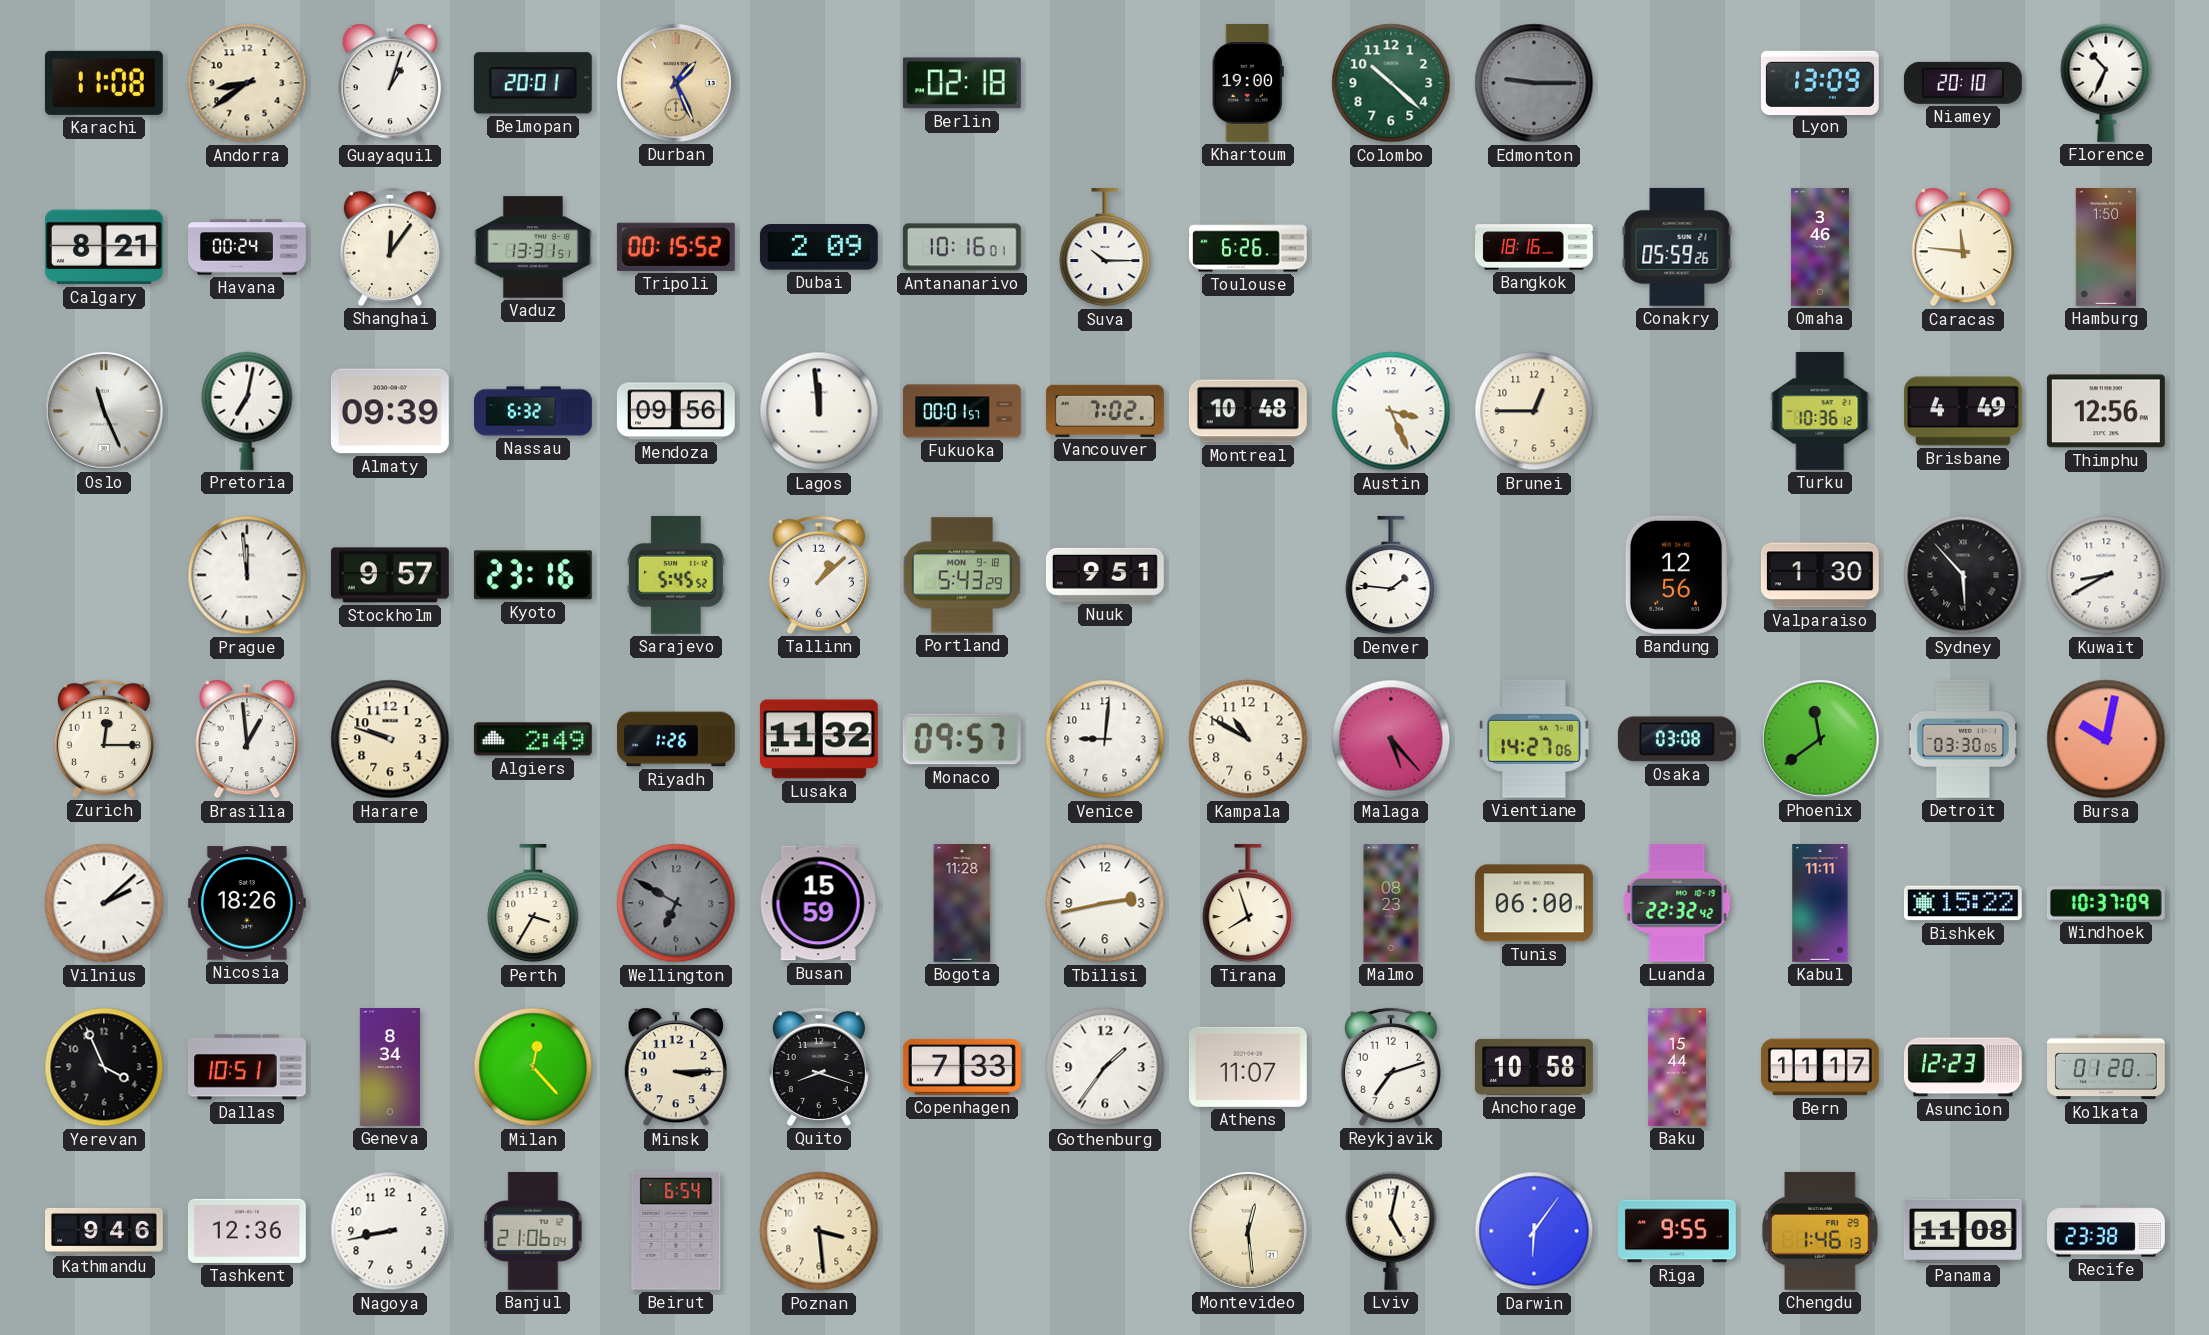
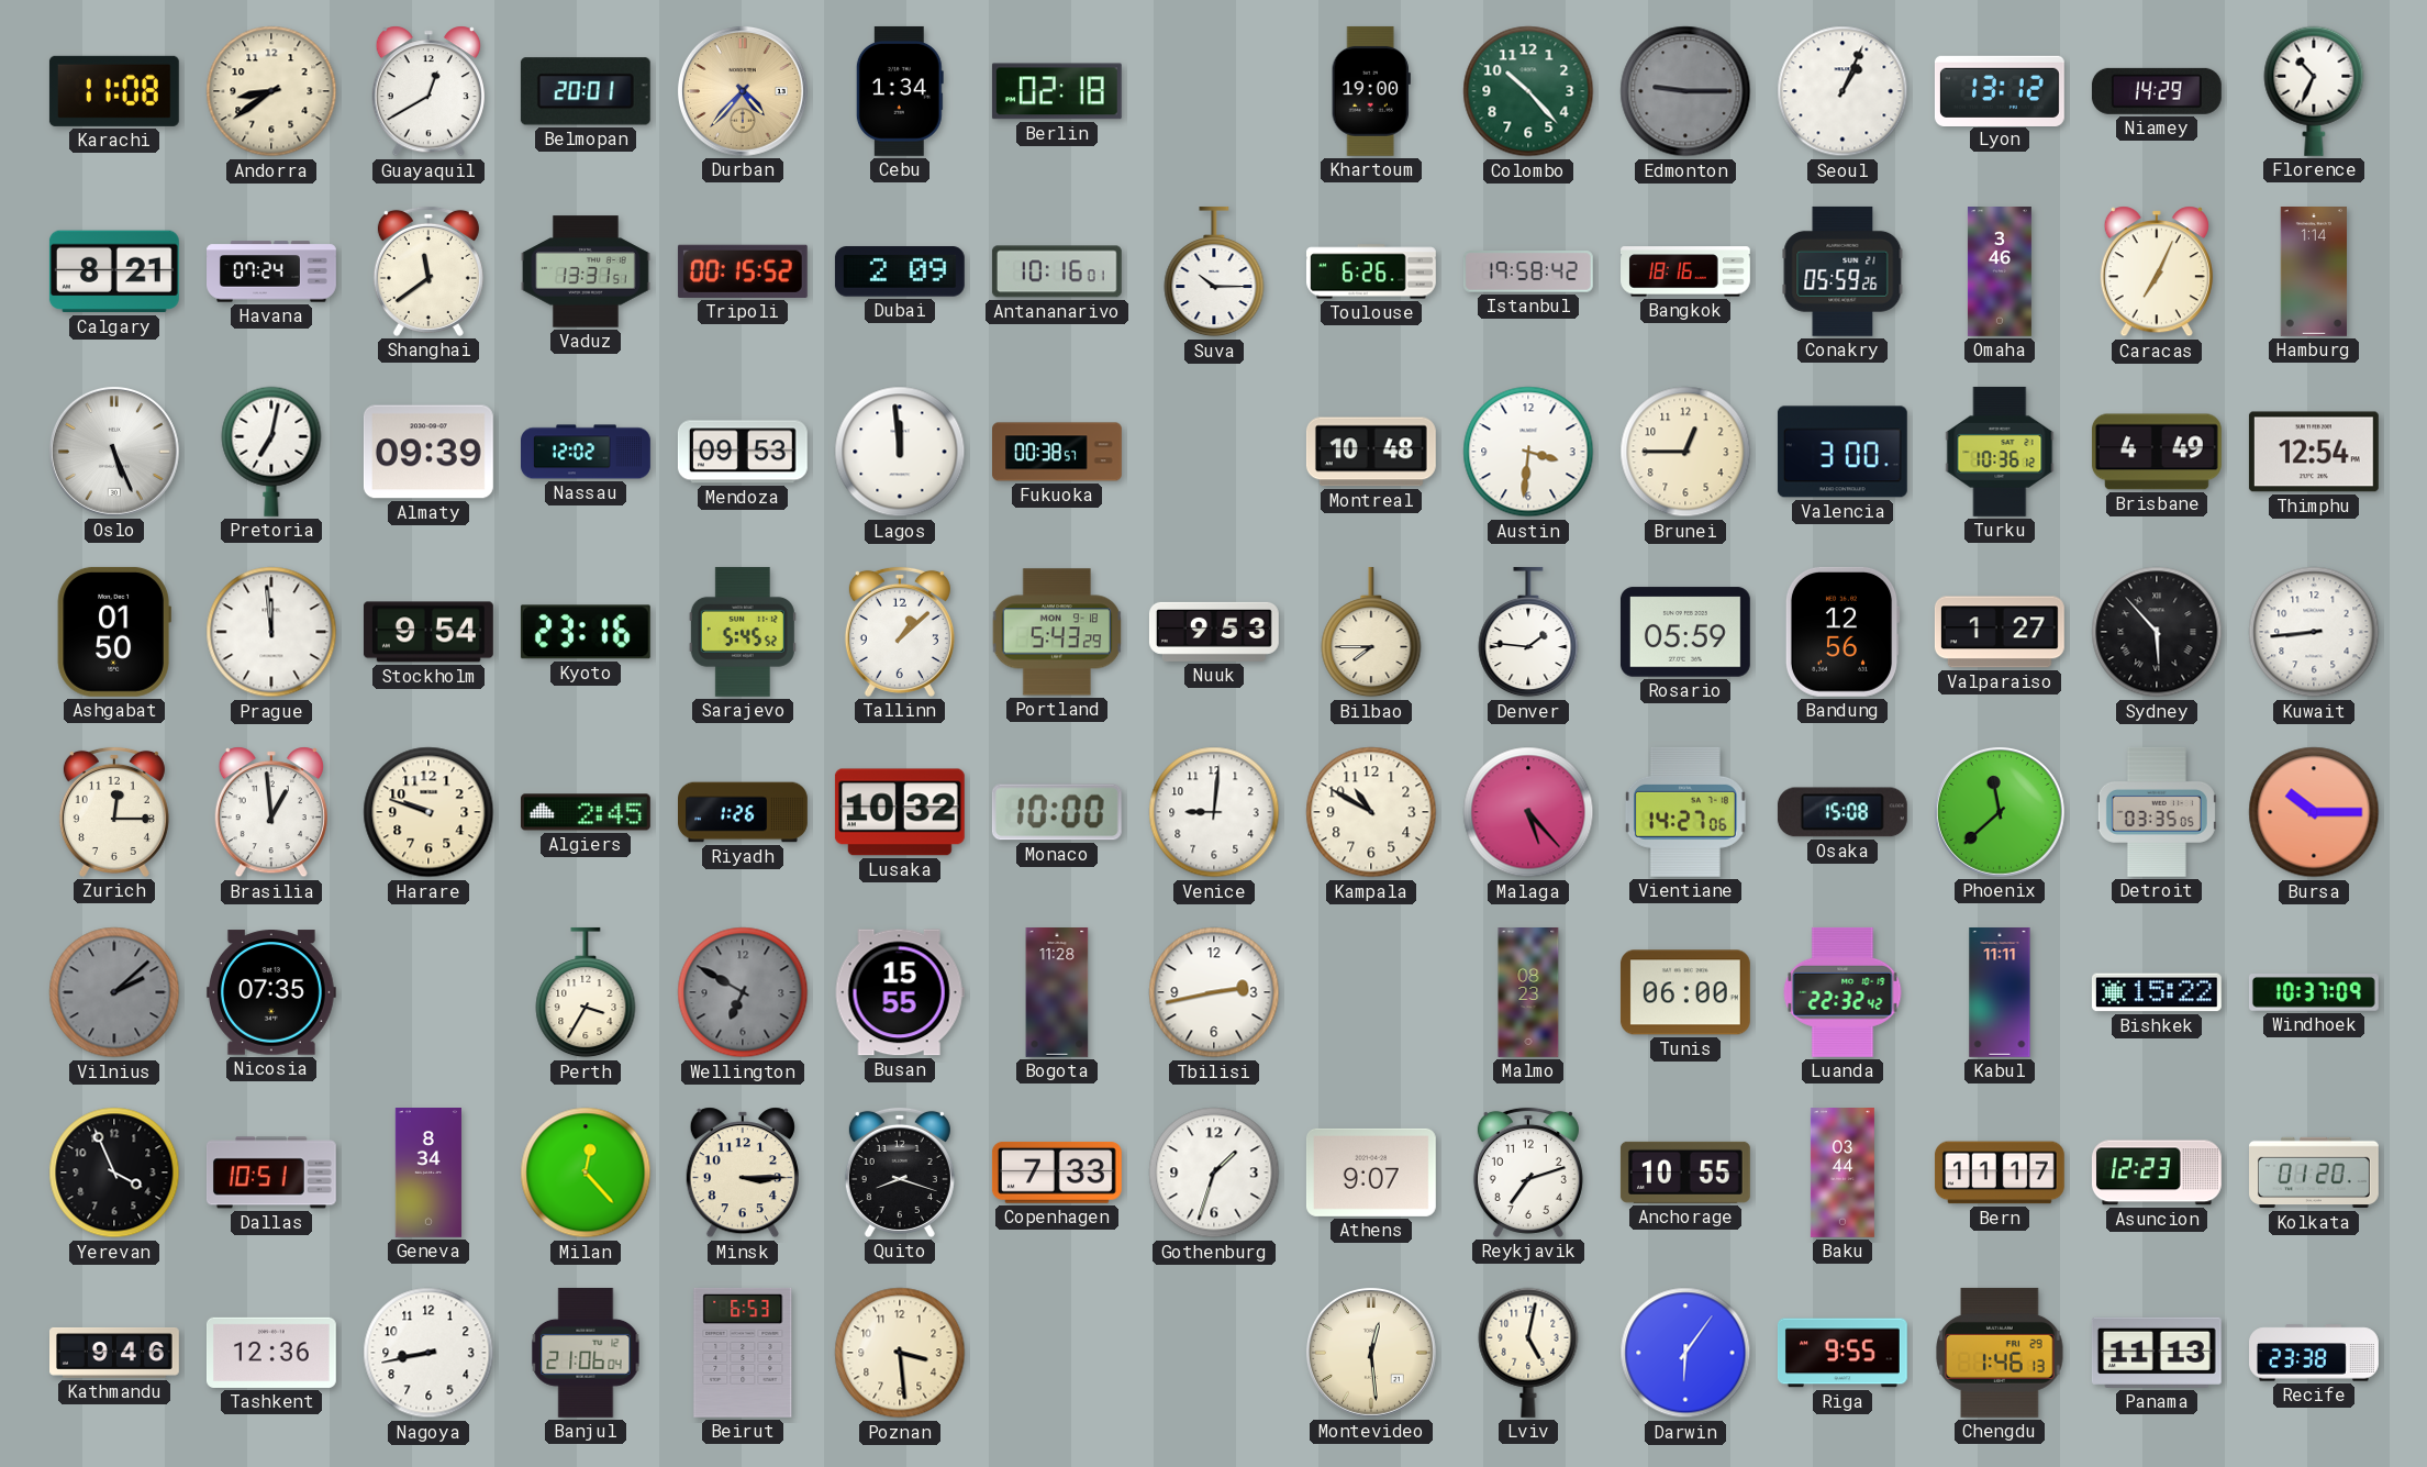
Guayaquil: 1:03 -> 12:40
Durban: 1:26 -> 4:37
Cebu: none -> 1:34
Colombo: 10:22 -> 10:23
Seoul: none -> 1:04
Lyon: 13:09 -> 13:12
Niamey: 20:10 -> 14:29
Havana: 00:24 -> 07:24
Shanghai: 12:06 -> 11:39
Istanbul: none -> 19:58
Caracas: 11:46 -> 7:04
Hamburg: 1:50 -> 1:14
Oslo: 11:26 -> 5:26
Nassau: 6:32 -> 12:02
Mendoza: 09:56 -> 09:53
Fukuoka: 00:01 -> 00:38
Vancouver: 7:02 -> none
Austin: 3:26 -> 3:31
Valencia: none -> 3:00
Thimphu: 12:56 -> 12:54
Ashgabat: none -> 01:50
Stockholm: 9:57 -> 9:54
Nuuk: 9:51 -> 9:53
Bilbao: none -> 7:45
Rosario: none -> 05:59
Valparaiso: 1:30 -> 1:27
Kuwait: 8:40 -> 8:44
Algiers: 2:49 -> 2:45
Lusaka: 11:32 -> 10:32
Monaco: 09:57 -> 10:00
Osaka: 03:08 -> 15:08
Phoenix: 11:39 -> 11:38
Detroit: 03:30 -> 03:35
Bursa: 10:02 -> 10:15
Vilnius dial: white -> grey
Nicosia: 18:26 -> 07:35
Busan: 15:59 -> 15:55
Tirana: 7:57 -> none
Gothenburg: 1:36 -> 1:33
Athens: 11:07 -> 9:07
Anchorage: 10:58 -> 10:55
Baku: 15:44 -> 03:44
Beirut: 6:54 -> 6:53
Panama: 11:08 -> 11:13
